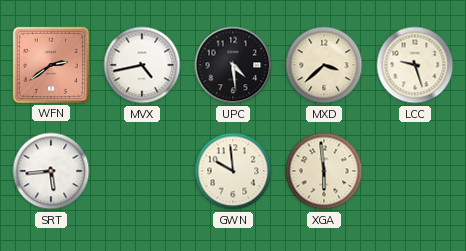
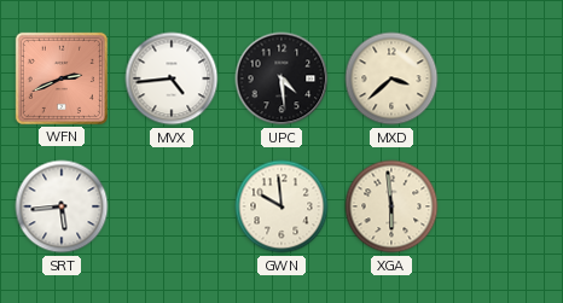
WFN: 2:39 -> 2:41
MVX: 4:43 -> 4:44
LCC: 9:27 -> none
